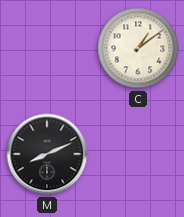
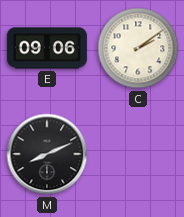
E: none -> 09:06
C: 1:09 -> 2:09
